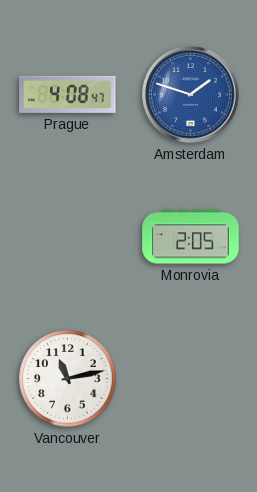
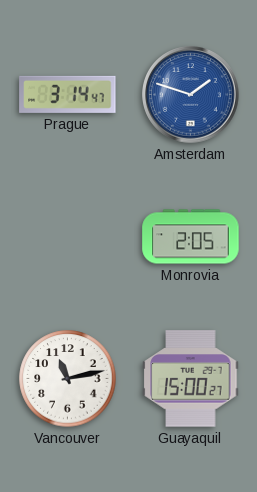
Prague: 4:08 -> 3:14
Guayaquil: none -> 15:00
